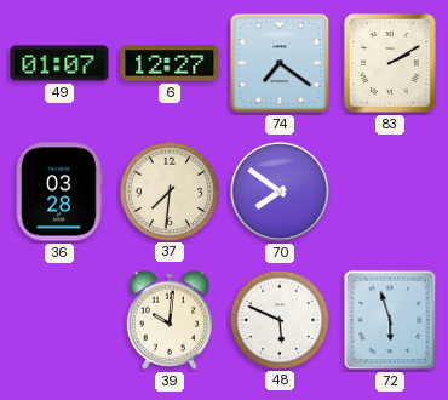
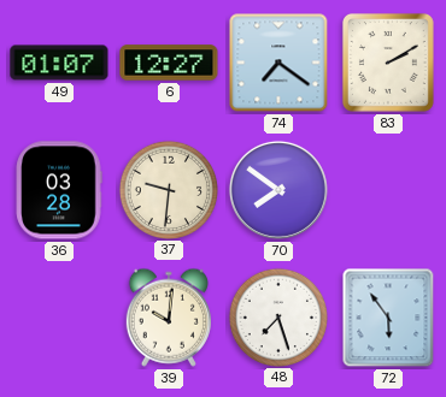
37: 7:31 -> 9:31
48: 5:49 -> 7:27
72: 5:57 -> 5:54
